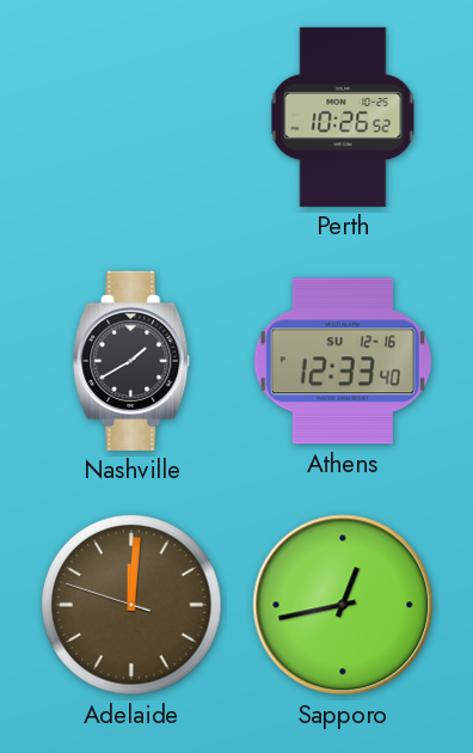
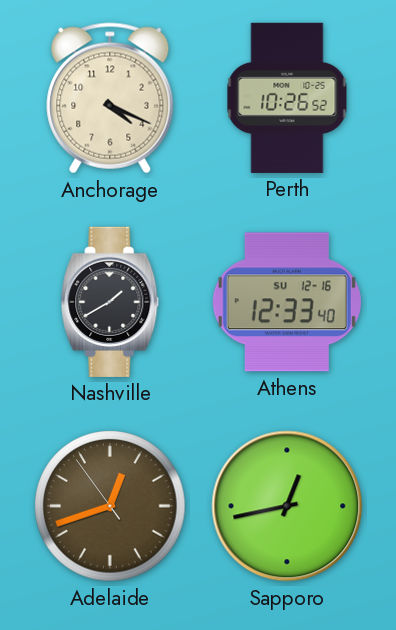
Anchorage: none -> 4:19
Adelaide: 12:00 -> 12:41
